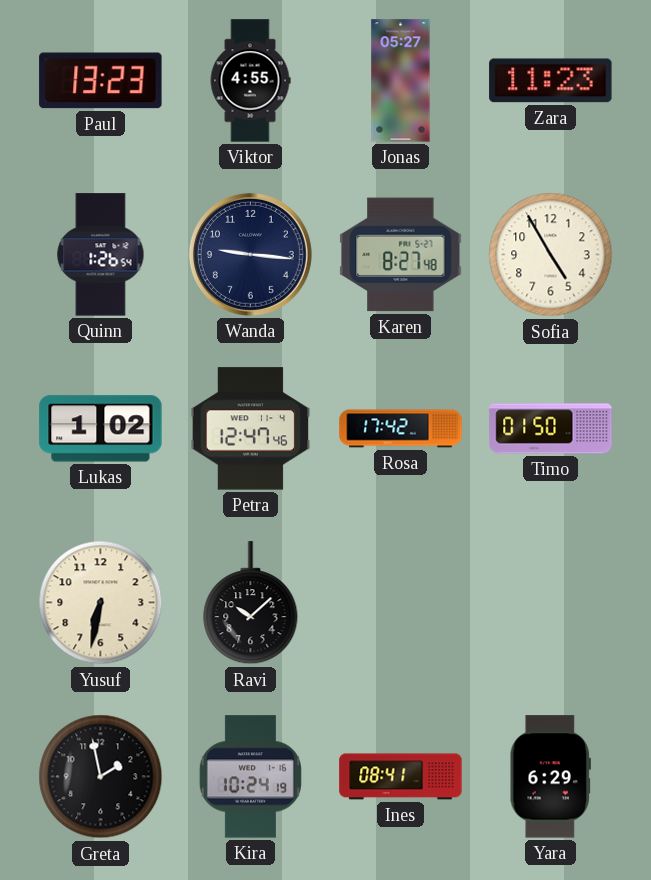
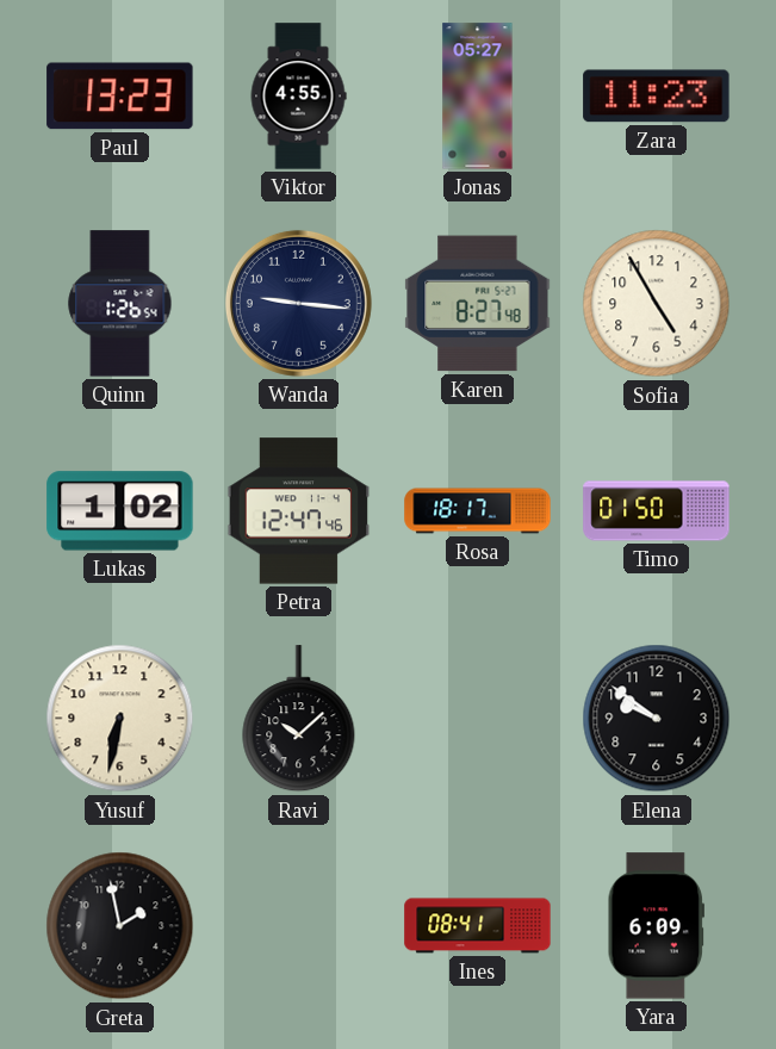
Rosa: 17:42 -> 18:17
Elena: none -> 9:51
Kira: 10:24 -> none
Yara: 6:29 -> 6:09
